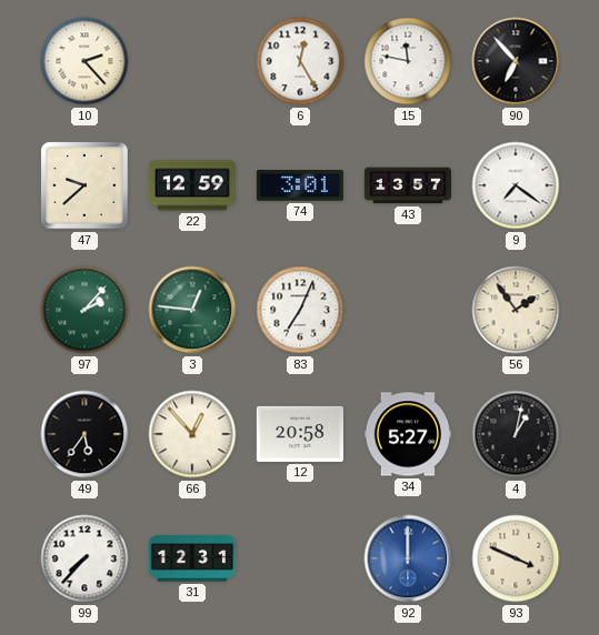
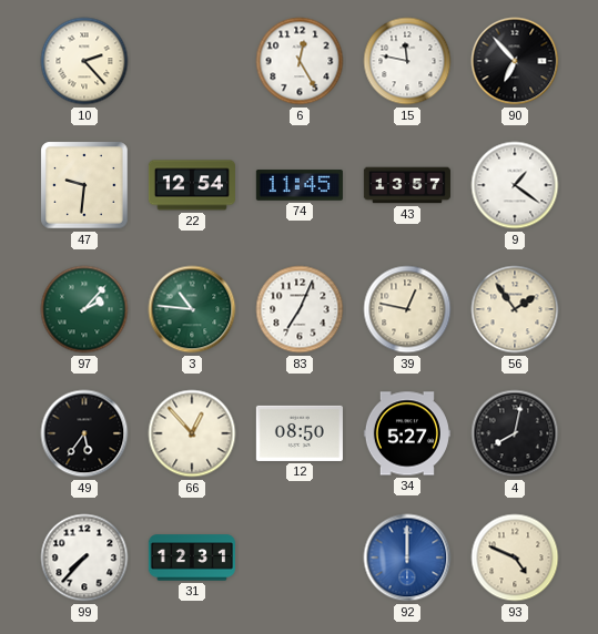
47: 9:38 -> 9:31
22: 12:59 -> 12:54
74: 3:01 -> 11:45
9: 7:21 -> 1:21
3: 12:46 -> 10:46
39: none -> 12:47
12: 20:58 -> 08:50
4: 1:02 -> 8:02
93: 3:49 -> 4:49
